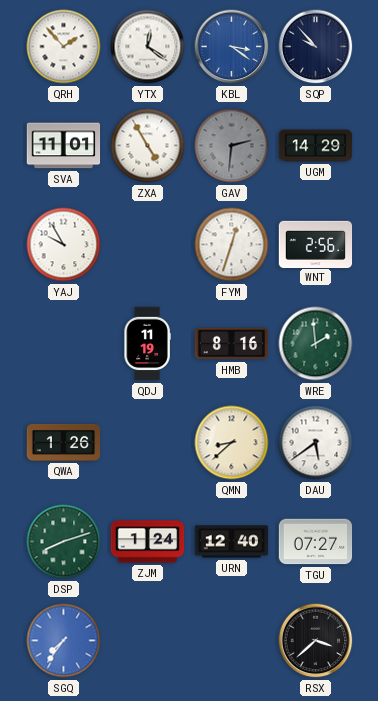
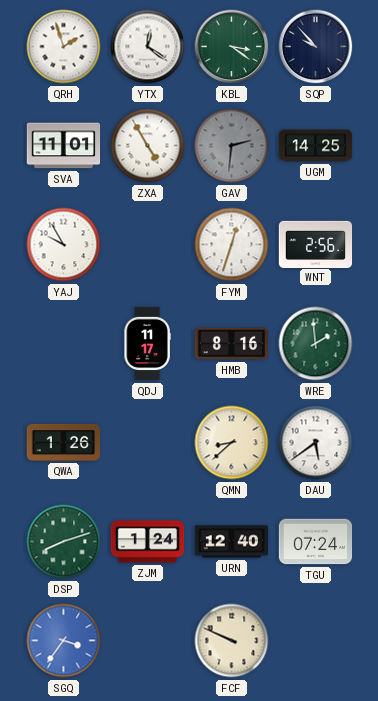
QRH: 1:53 -> 1:57
KBL dial: blue -> green
UGM: 14:29 -> 14:25
QDJ: 11:19 -> 11:17
TGU: 07:27 -> 07:24
SGQ: 7:36 -> 3:36
FCF: none -> 9:49
RSX: 3:38 -> none
